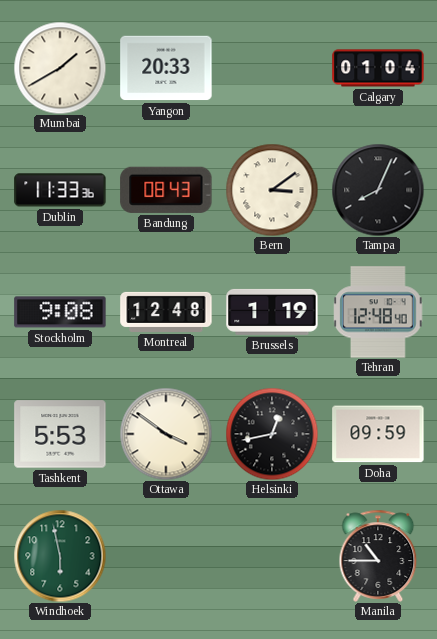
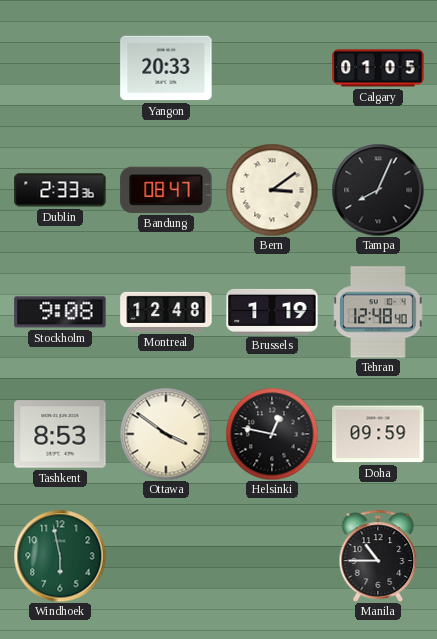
Mumbai: 1:40 -> none
Calgary: 01:04 -> 01:05
Dublin: 11:33 -> 2:33
Bandung: 08:43 -> 08:47
Tashkent: 5:53 -> 8:53
Helsinki: 12:43 -> 12:47
